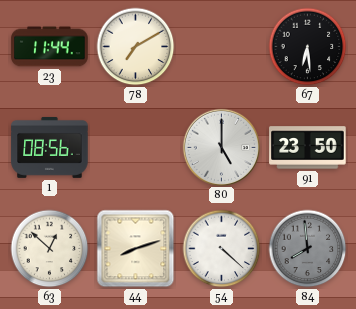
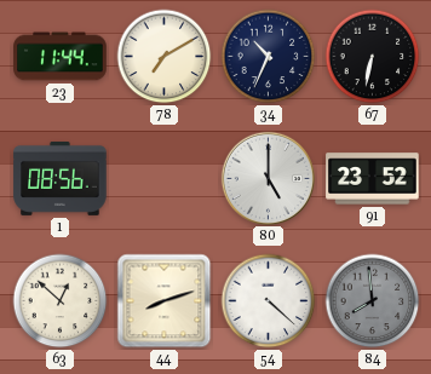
34: none -> 10:34
67: 6:29 -> 6:32
91: 23:50 -> 23:52
